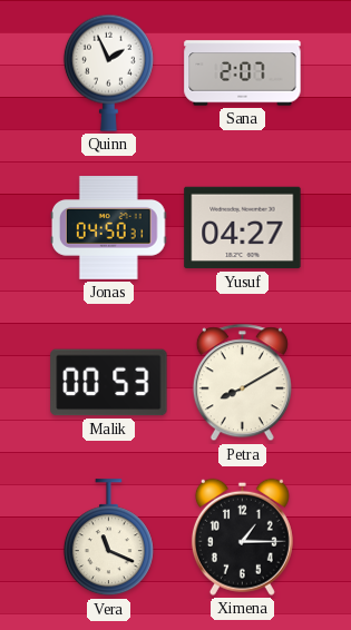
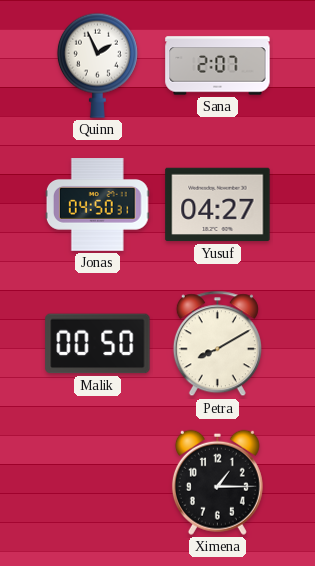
Malik: 00:53 -> 00:50
Vera: 11:19 -> none
